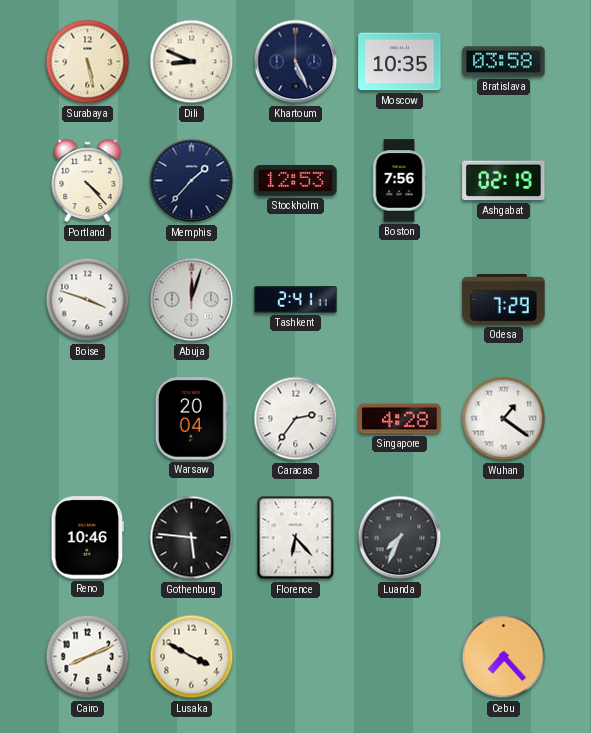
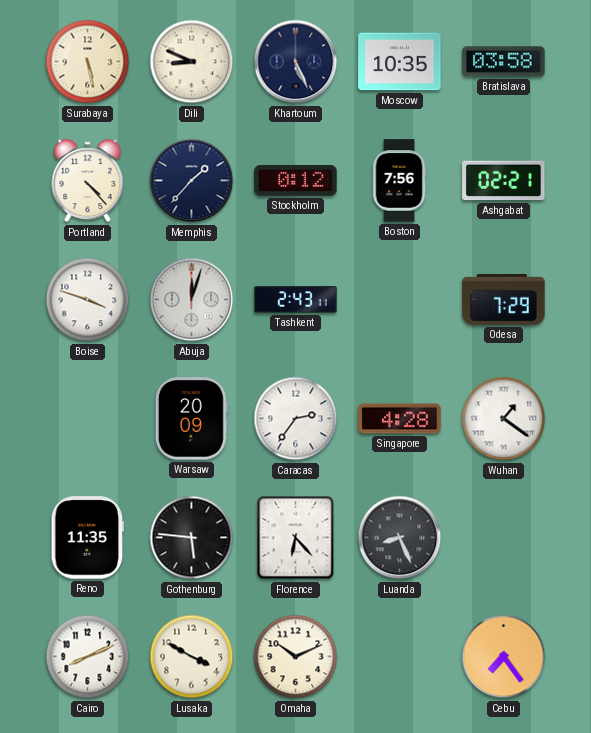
Stockholm: 12:53 -> 0:12
Ashgabat: 02:19 -> 02:21
Tashkent: 2:41 -> 2:43
Warsaw: 20:04 -> 20:09
Reno: 10:46 -> 11:35
Luanda: 7:34 -> 8:26
Omaha: none -> 10:11
Cebu: 7:23 -> 7:24
